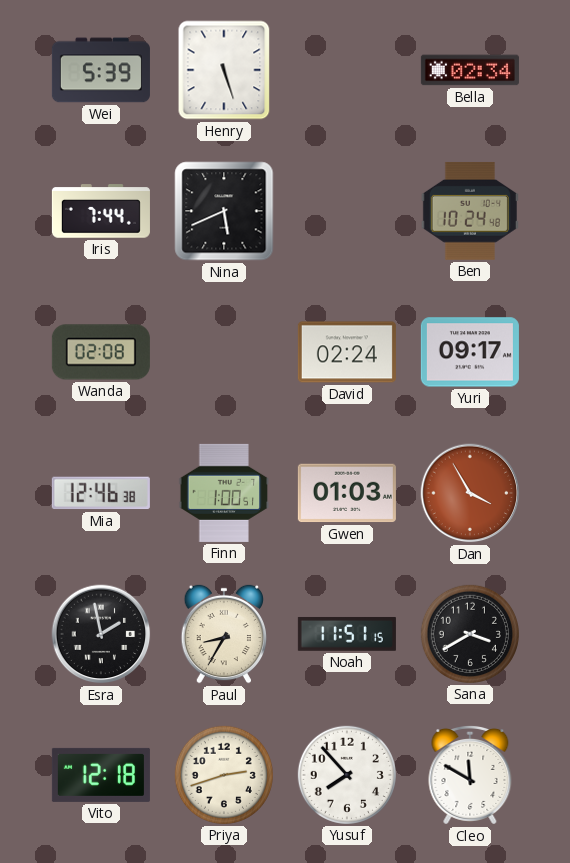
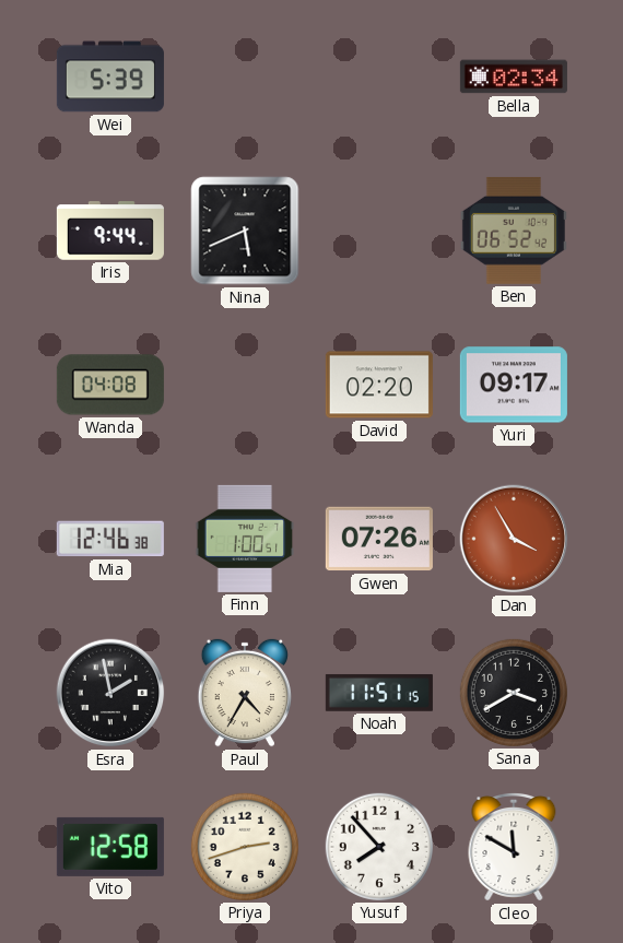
Henry: 5:27 -> none
Iris: 7:44 -> 9:44
Ben: 10:24 -> 06:52
Wanda: 02:08 -> 04:08
David: 02:24 -> 02:20
Gwen: 01:03 -> 07:26
Paul: 8:35 -> 4:35
Vito: 12:18 -> 12:58
